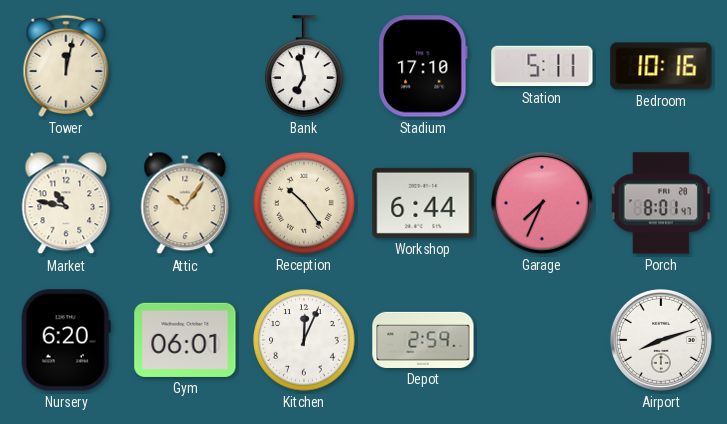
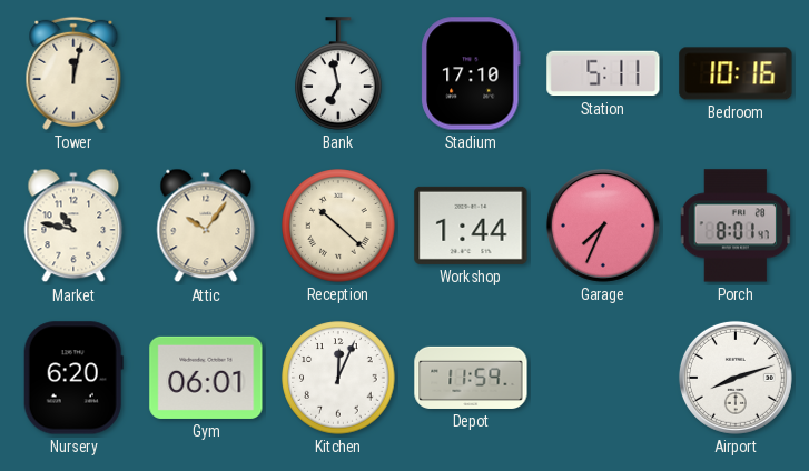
Reception: 10:24 -> 10:22
Workshop: 6:44 -> 1:44
Depot: 2:59 -> 11:59
